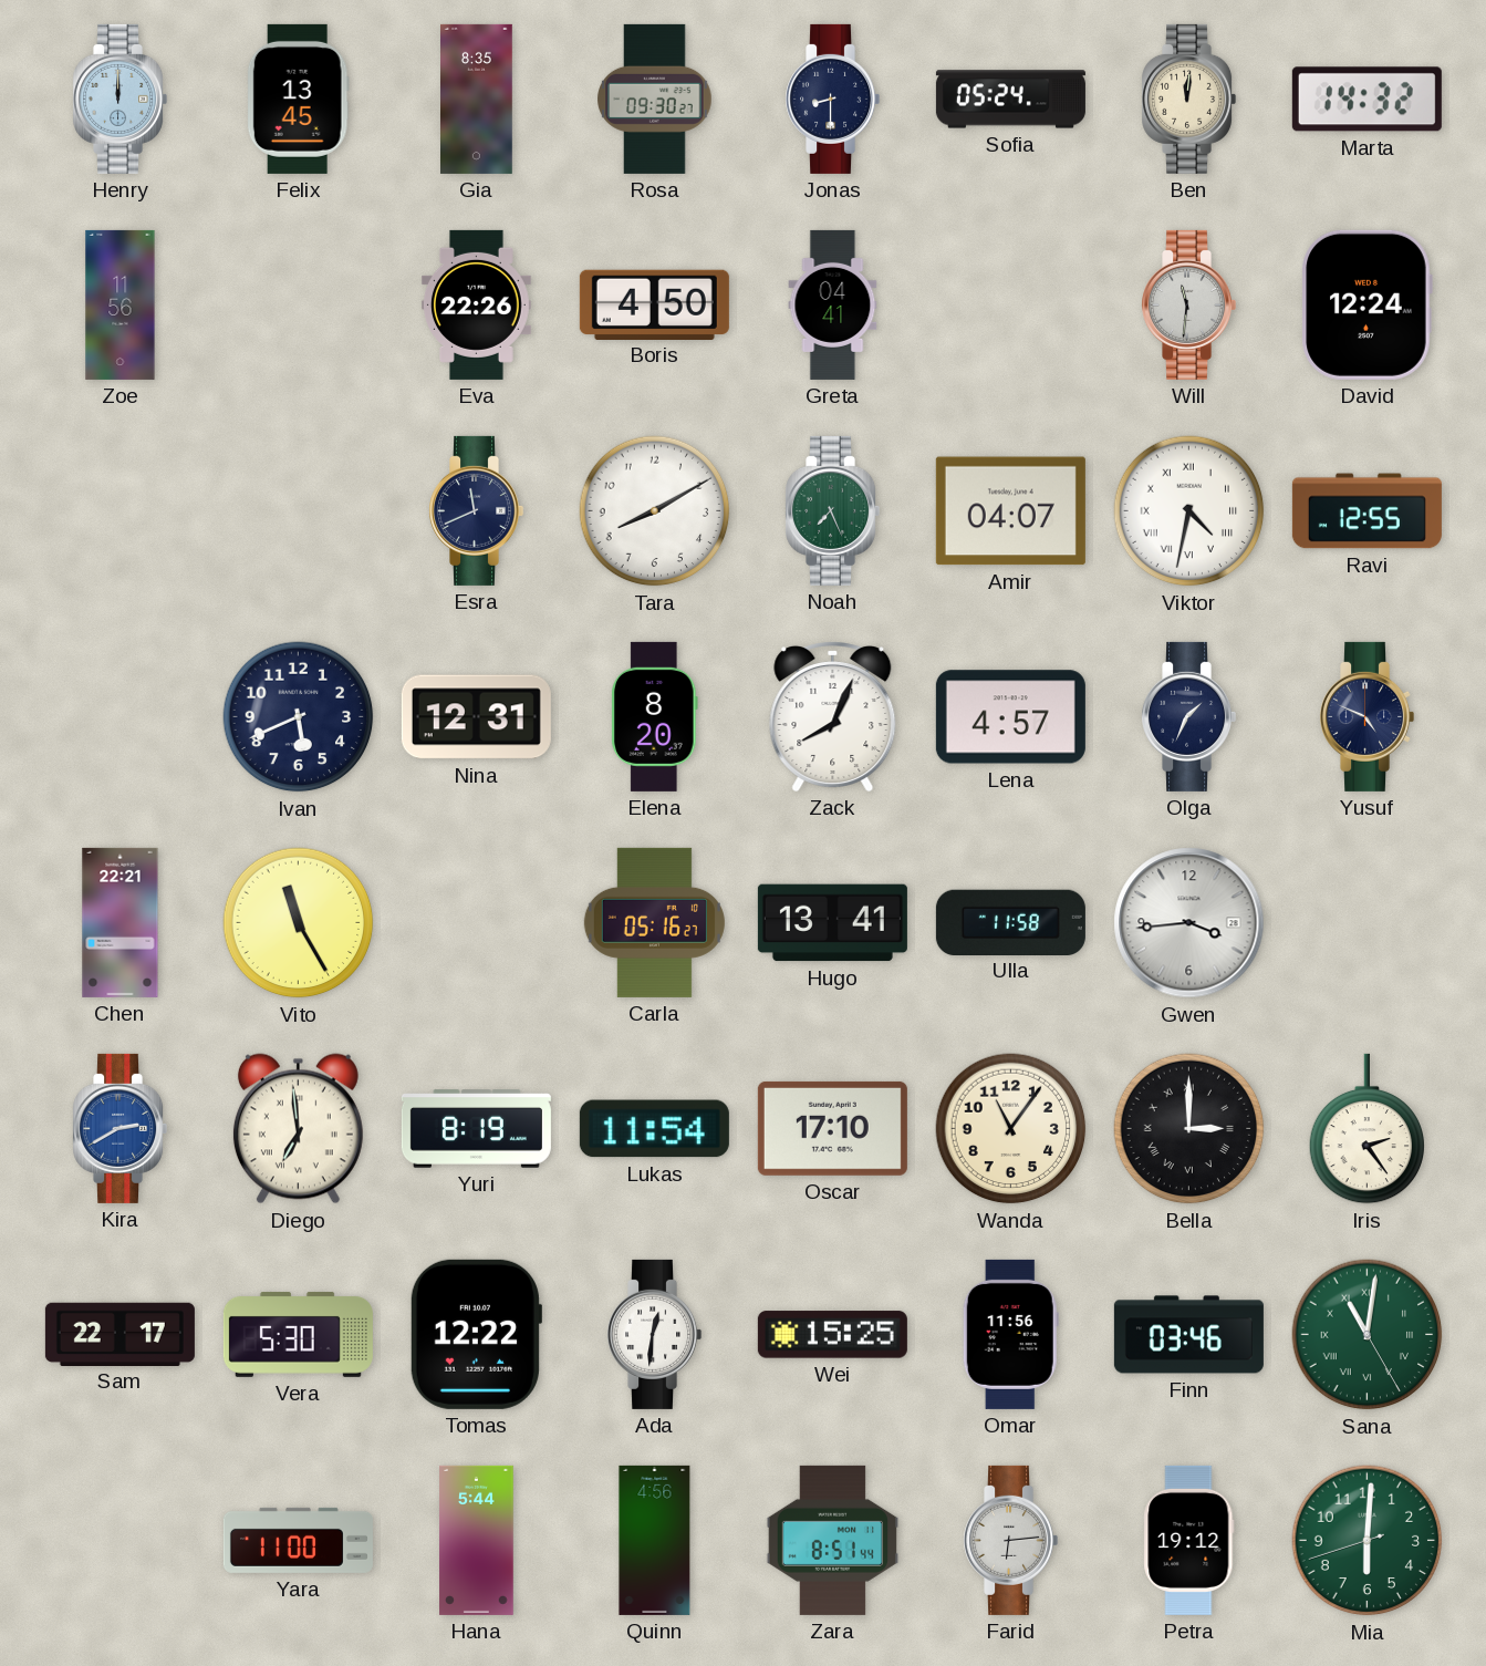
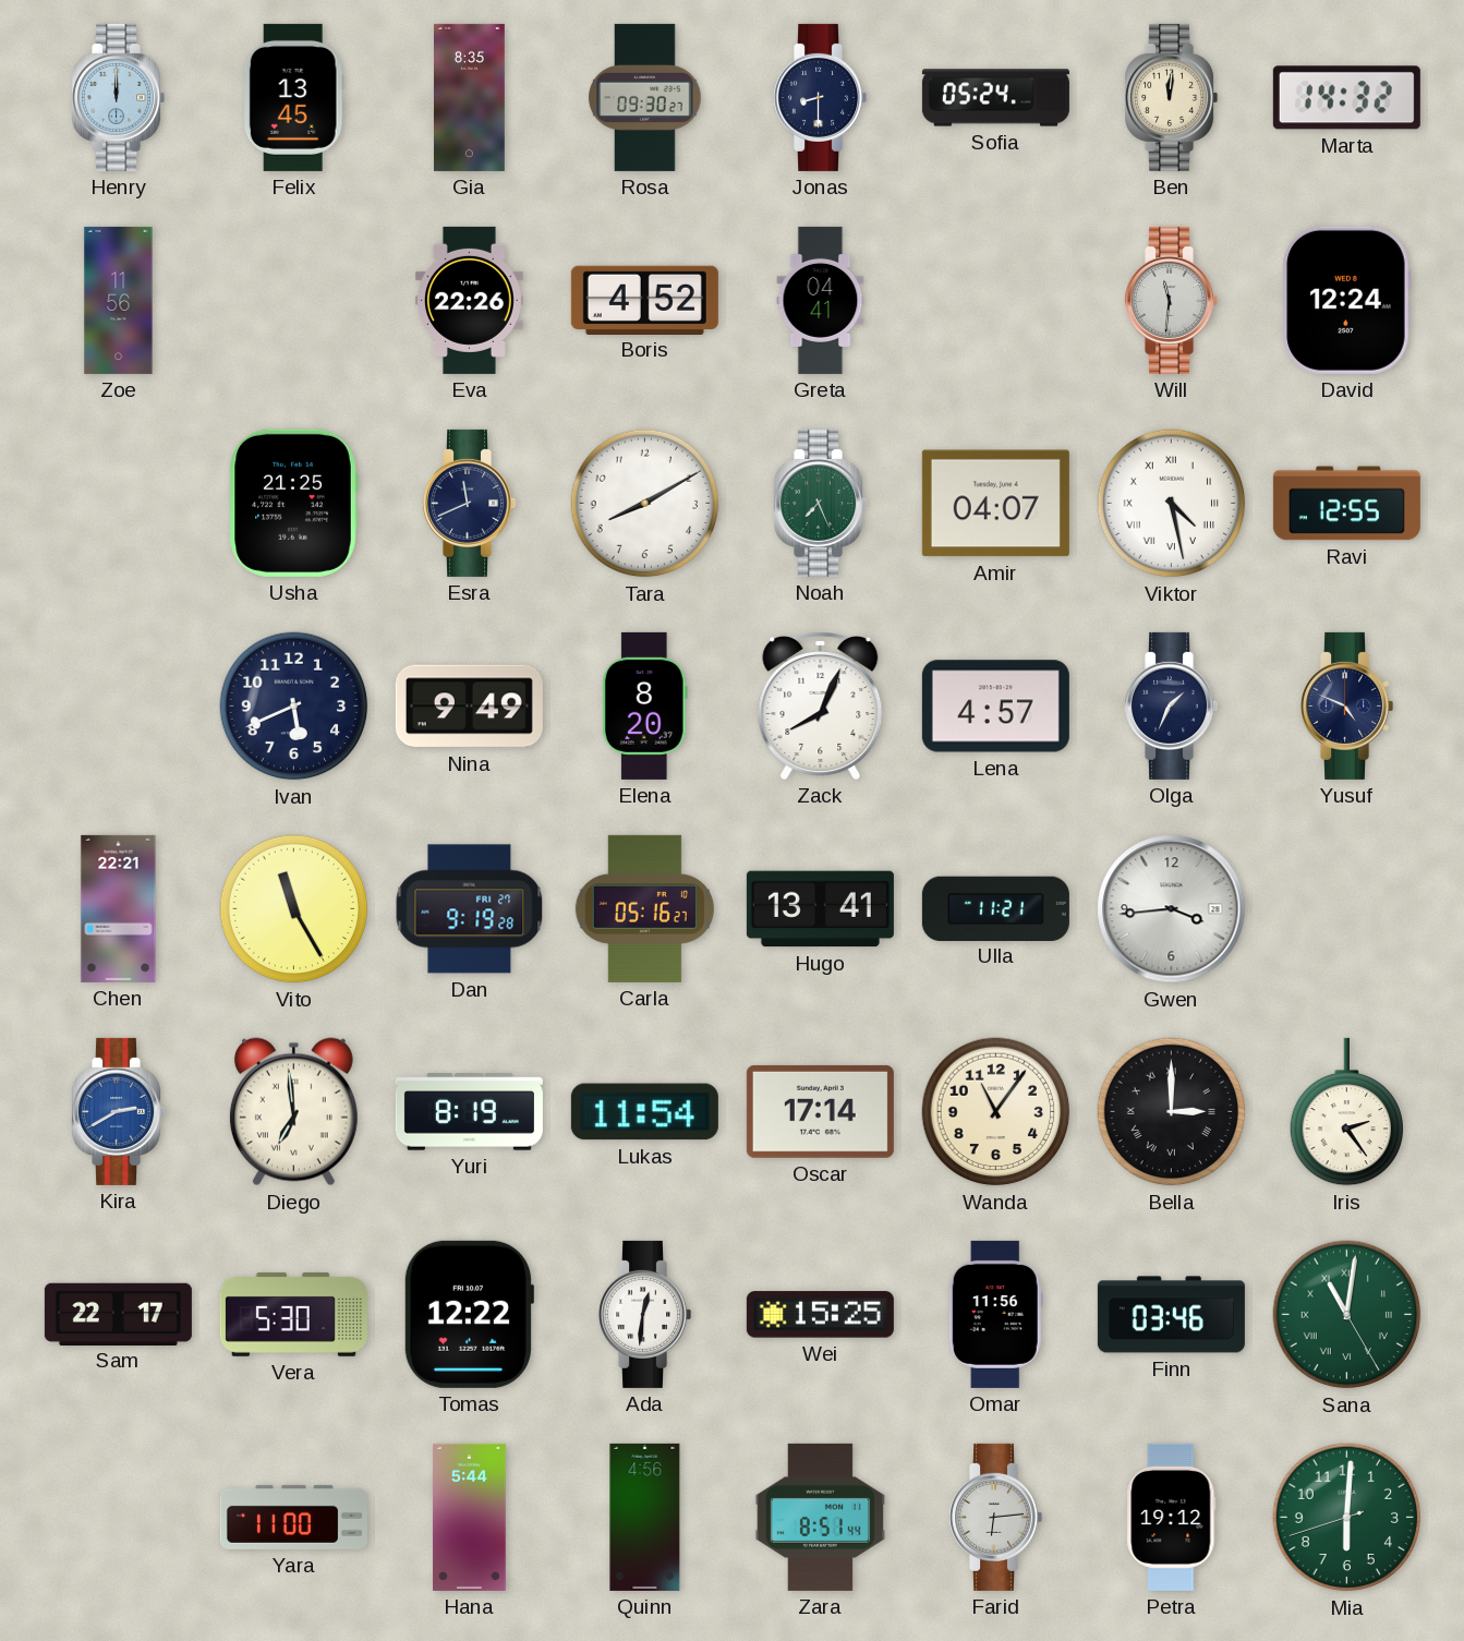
Boris: 4:50 -> 4:52
Usha: none -> 21:25
Viktor: 4:32 -> 4:28
Nina: 12:31 -> 9:49
Dan: none -> 9:19
Ulla: 11:58 -> 11:21
Oscar: 17:10 -> 17:14
